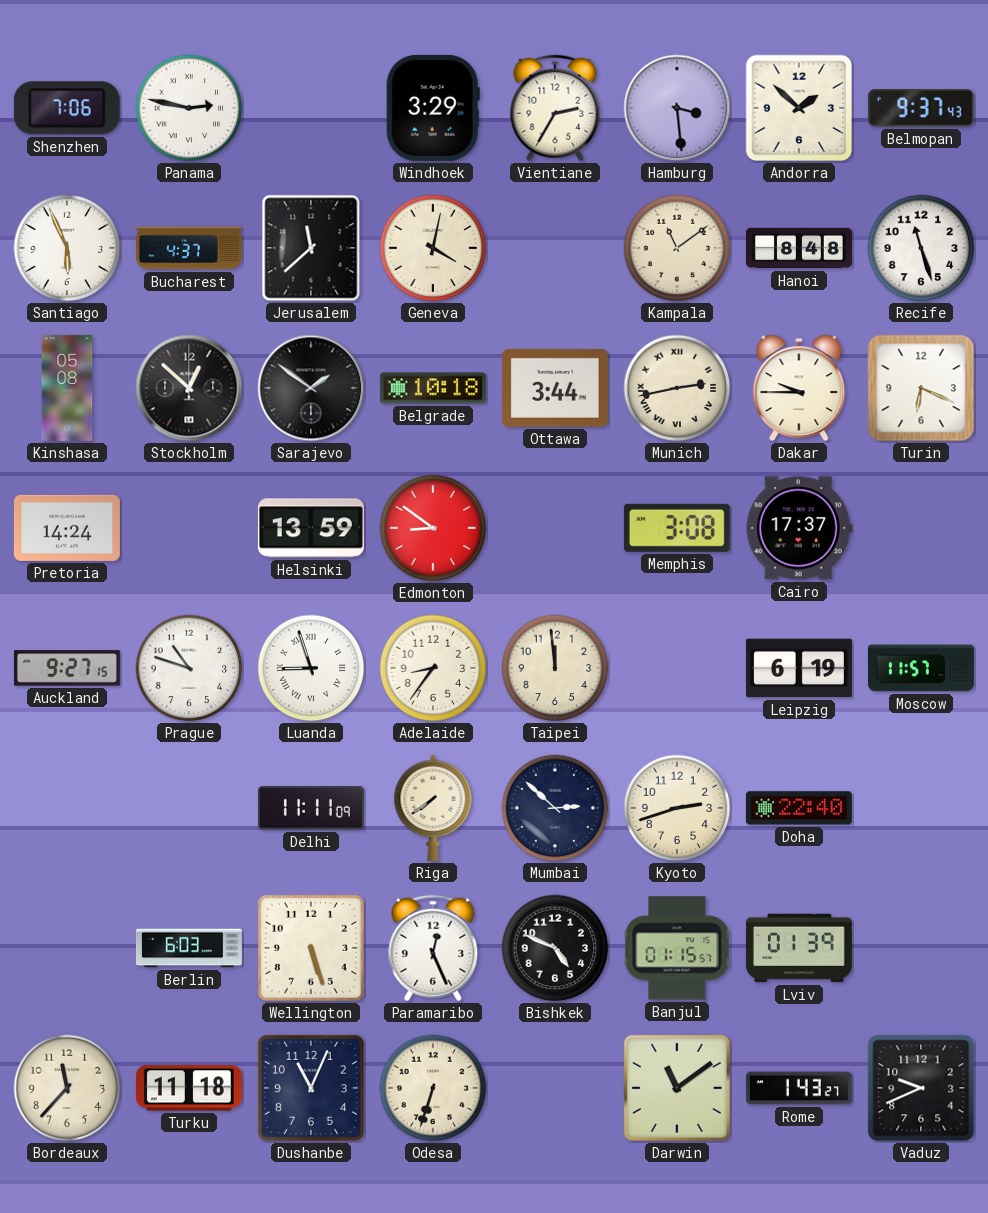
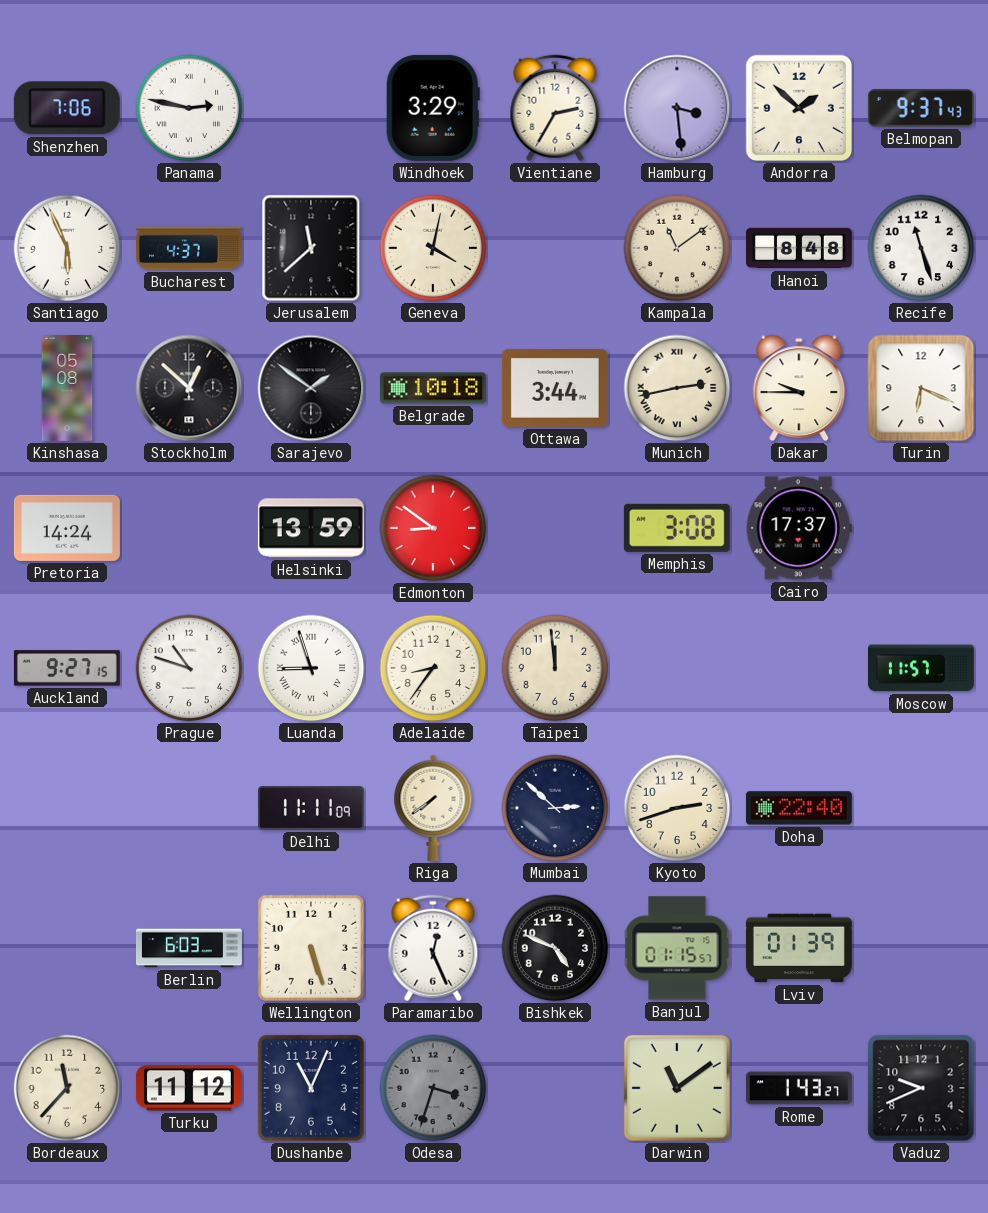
Leipzig: 6:19 -> none
Turku: 11:18 -> 11:12
Odesa: 6:33 -> 3:33
Odesa dial: cream -> grey
